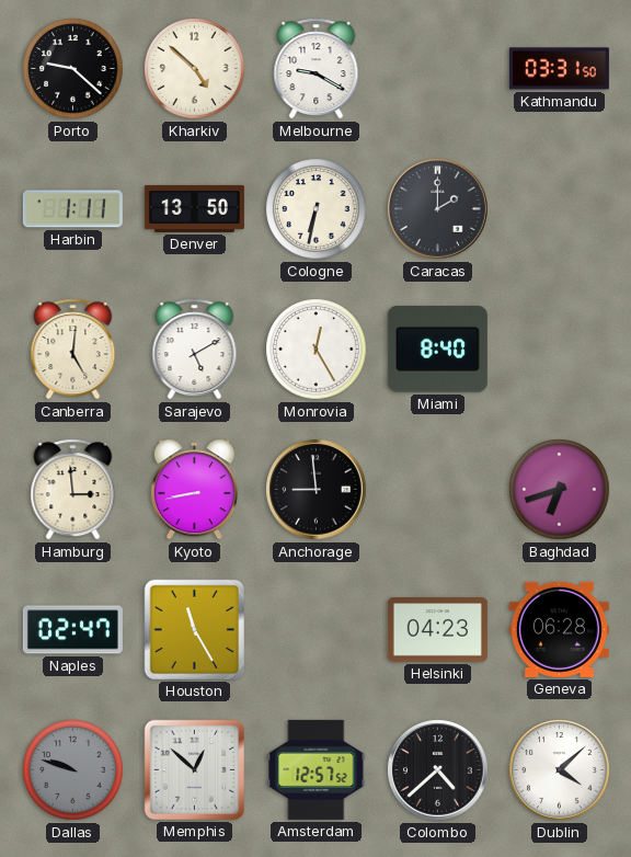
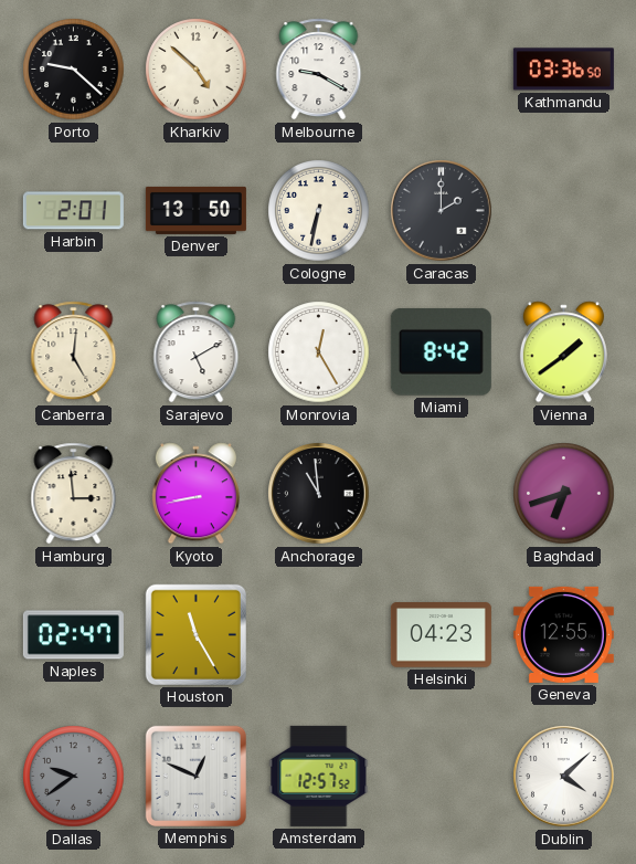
Kathmandu: 03:31 -> 03:36
Harbin: 1:11 -> 2:01
Miami: 8:40 -> 8:42
Vienna: none -> 1:39
Anchorage: 8:59 -> 10:59
Geneva: 06:28 -> 12:55
Dallas: 9:48 -> 9:39
Memphis: 12:52 -> 12:49
Colombo: 4:38 -> none
